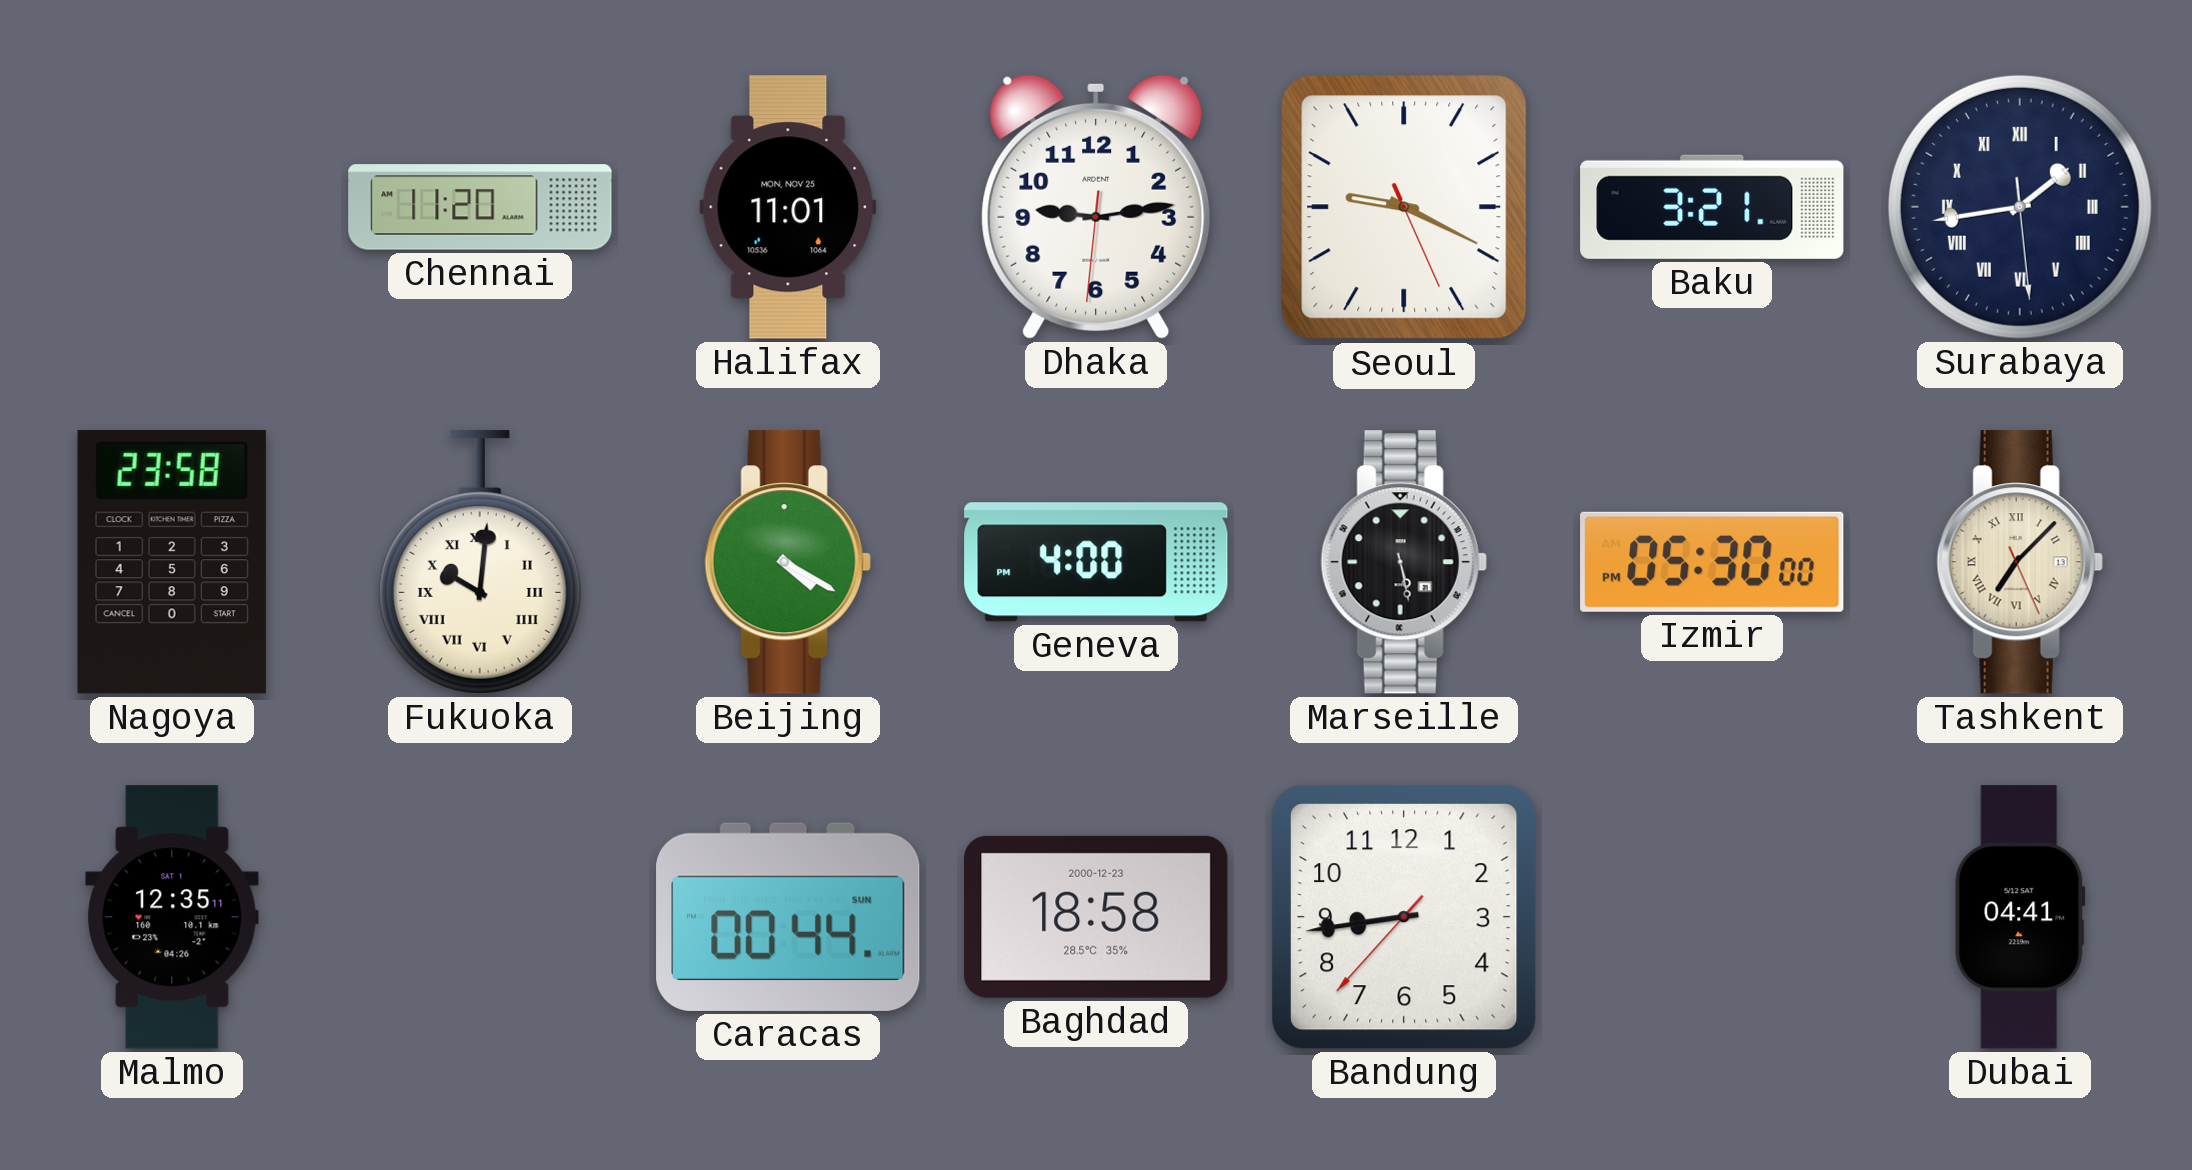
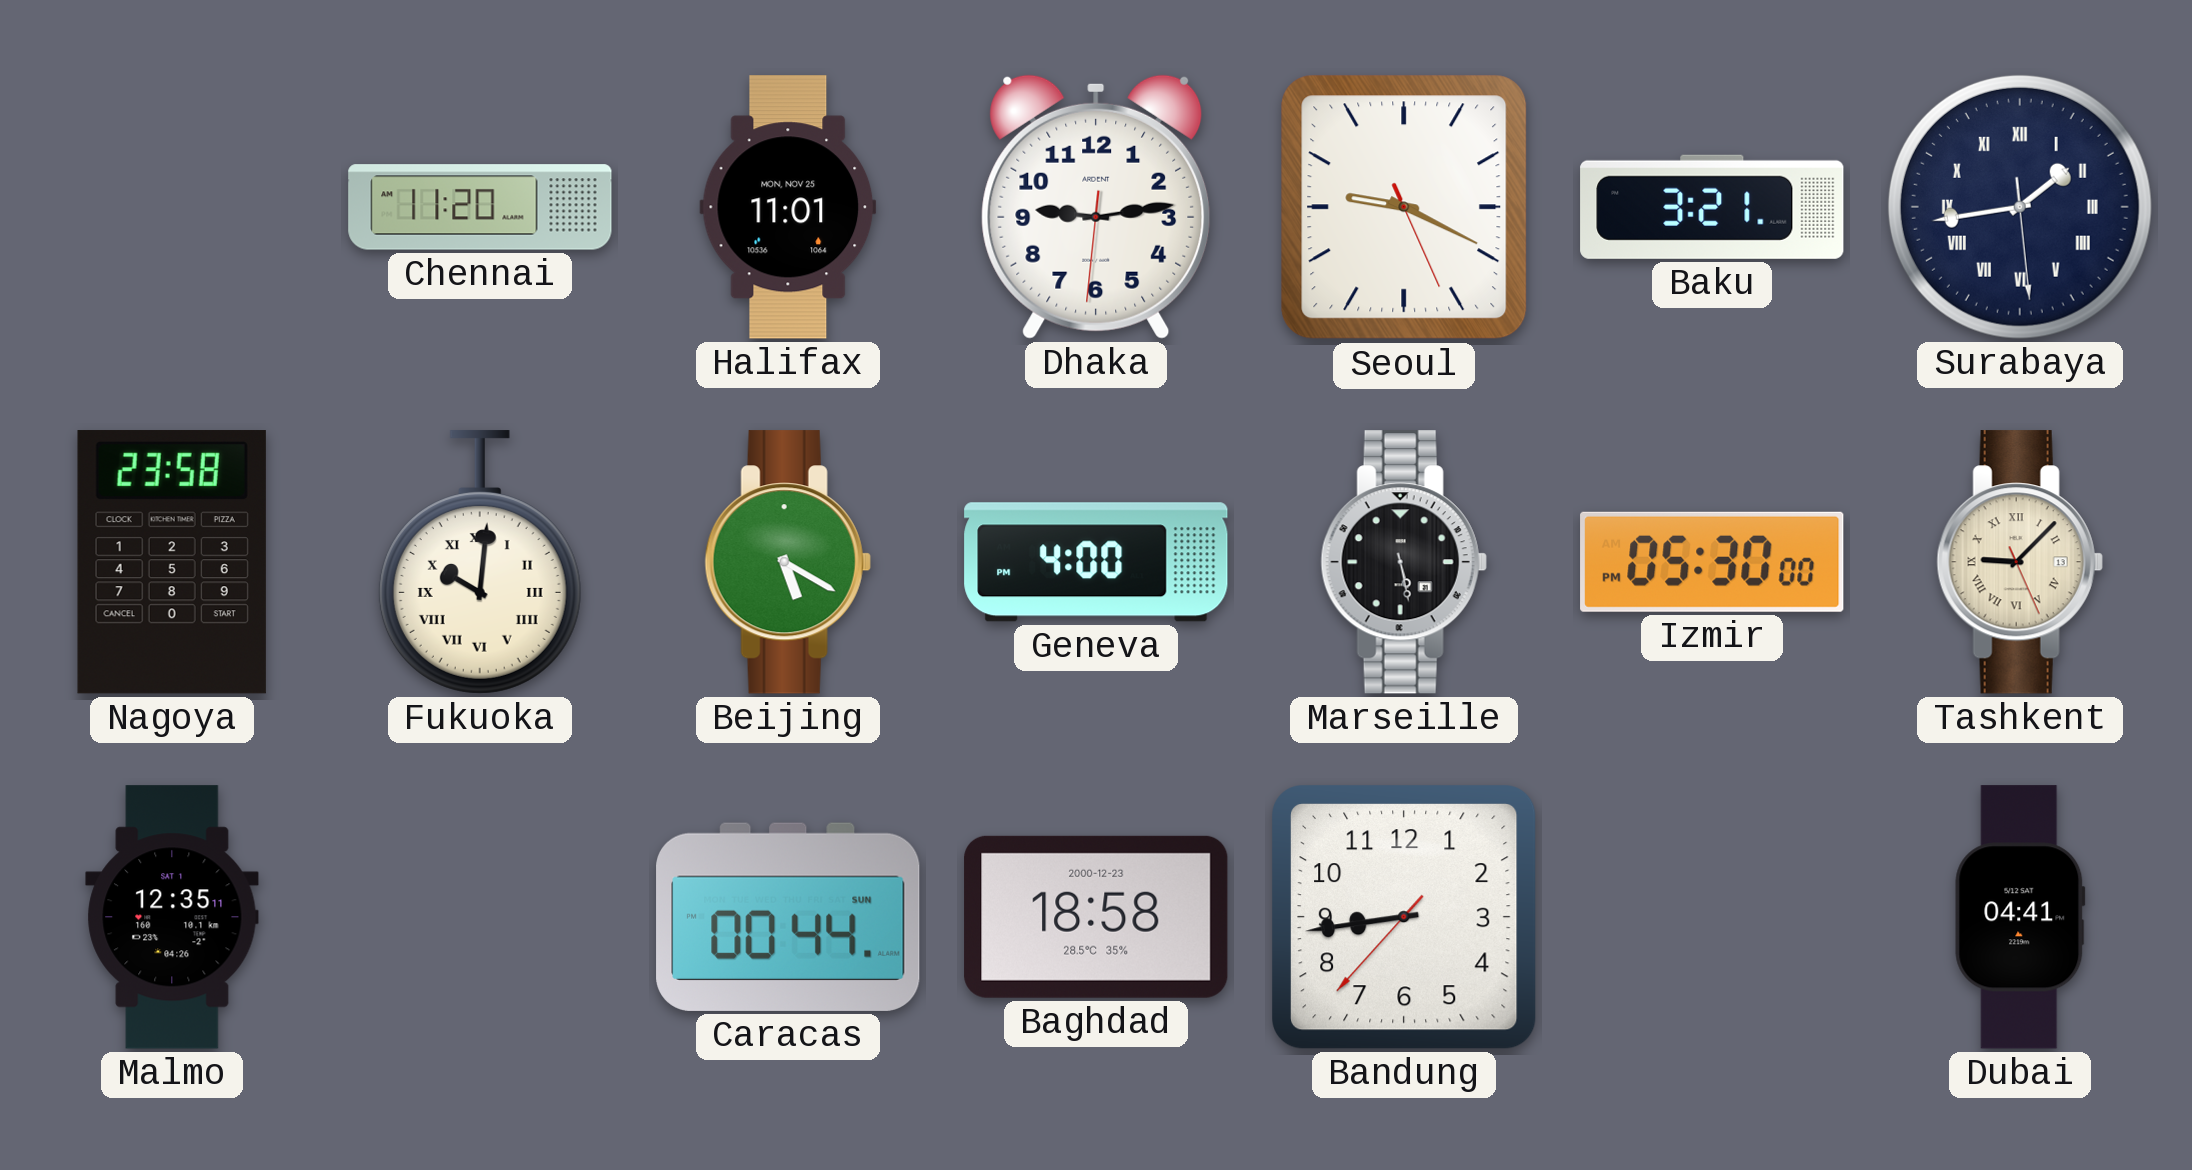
Beijing: 4:20 -> 5:20
Tashkent: 7:07 -> 9:07
